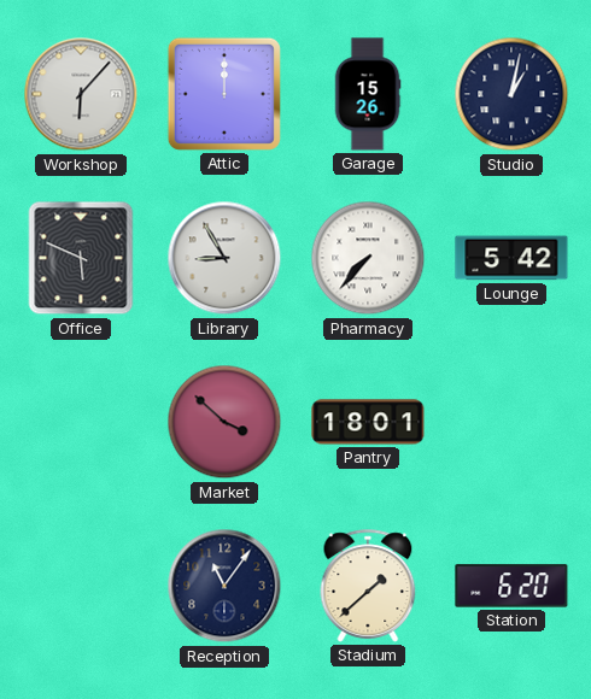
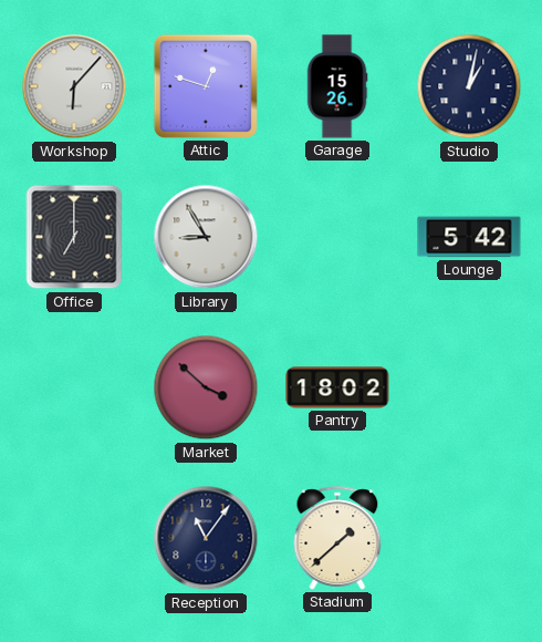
Attic: 12:00 -> 12:48
Office: 5:49 -> 7:00
Pharmacy: 7:37 -> none
Pantry: 18:01 -> 18:02
Station: 6:20 -> none
